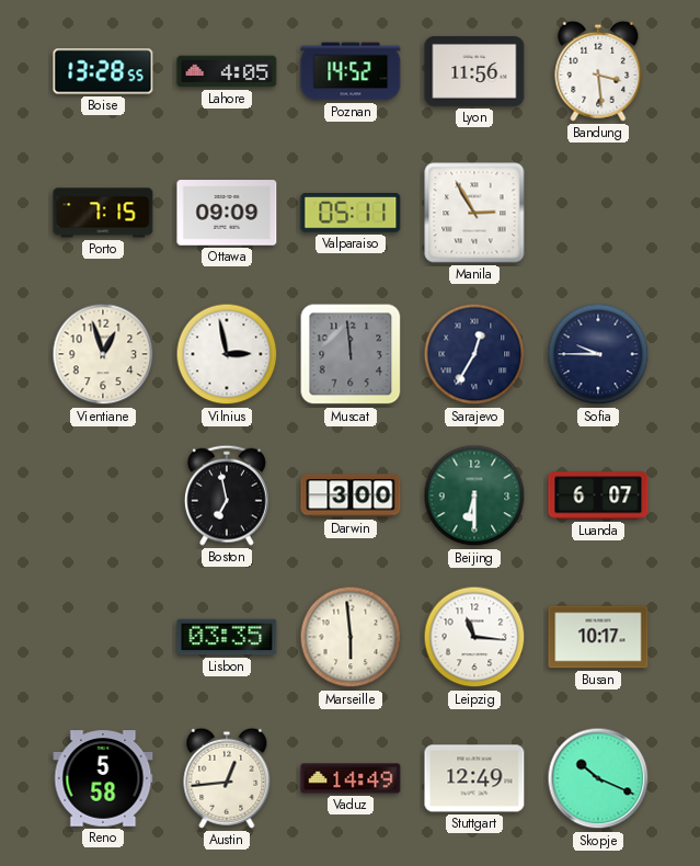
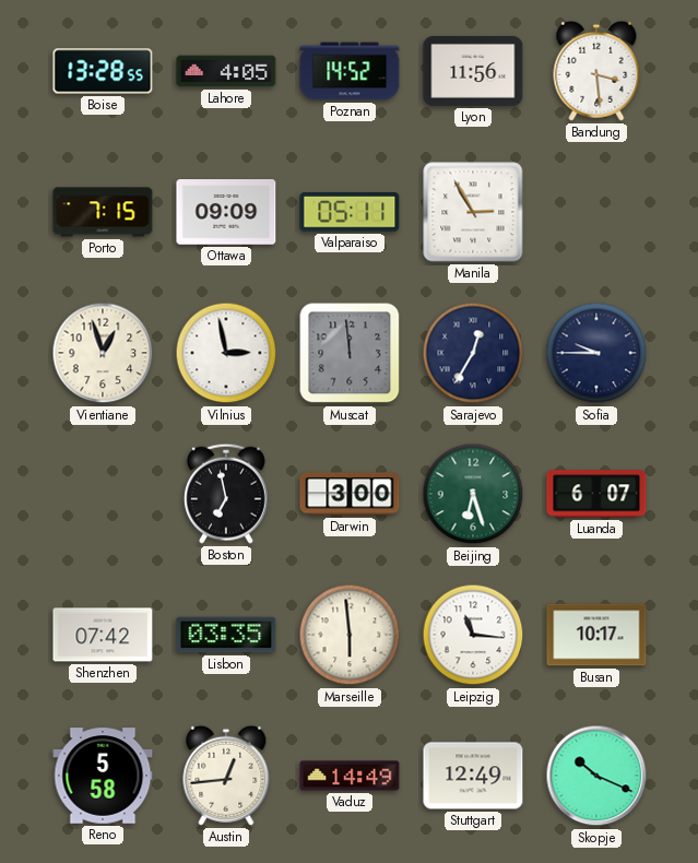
Beijing: 6:30 -> 6:27
Shenzhen: none -> 07:42
